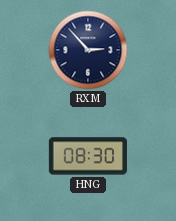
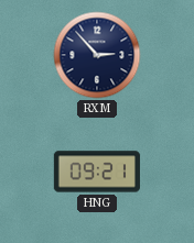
HNG: 08:30 -> 09:21
